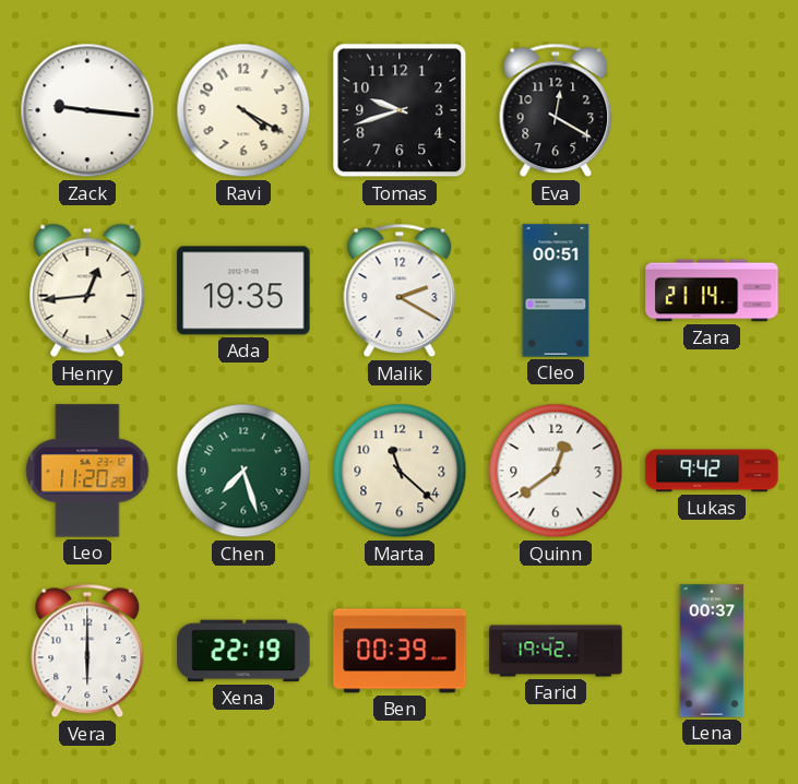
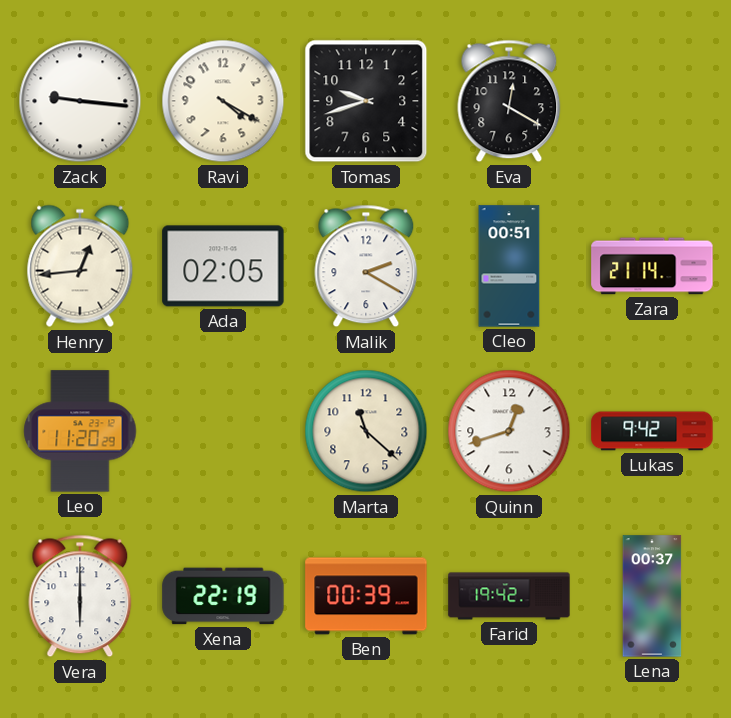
Ada: 19:35 -> 02:05
Chen: 7:27 -> none
Quinn: 12:39 -> 12:42
